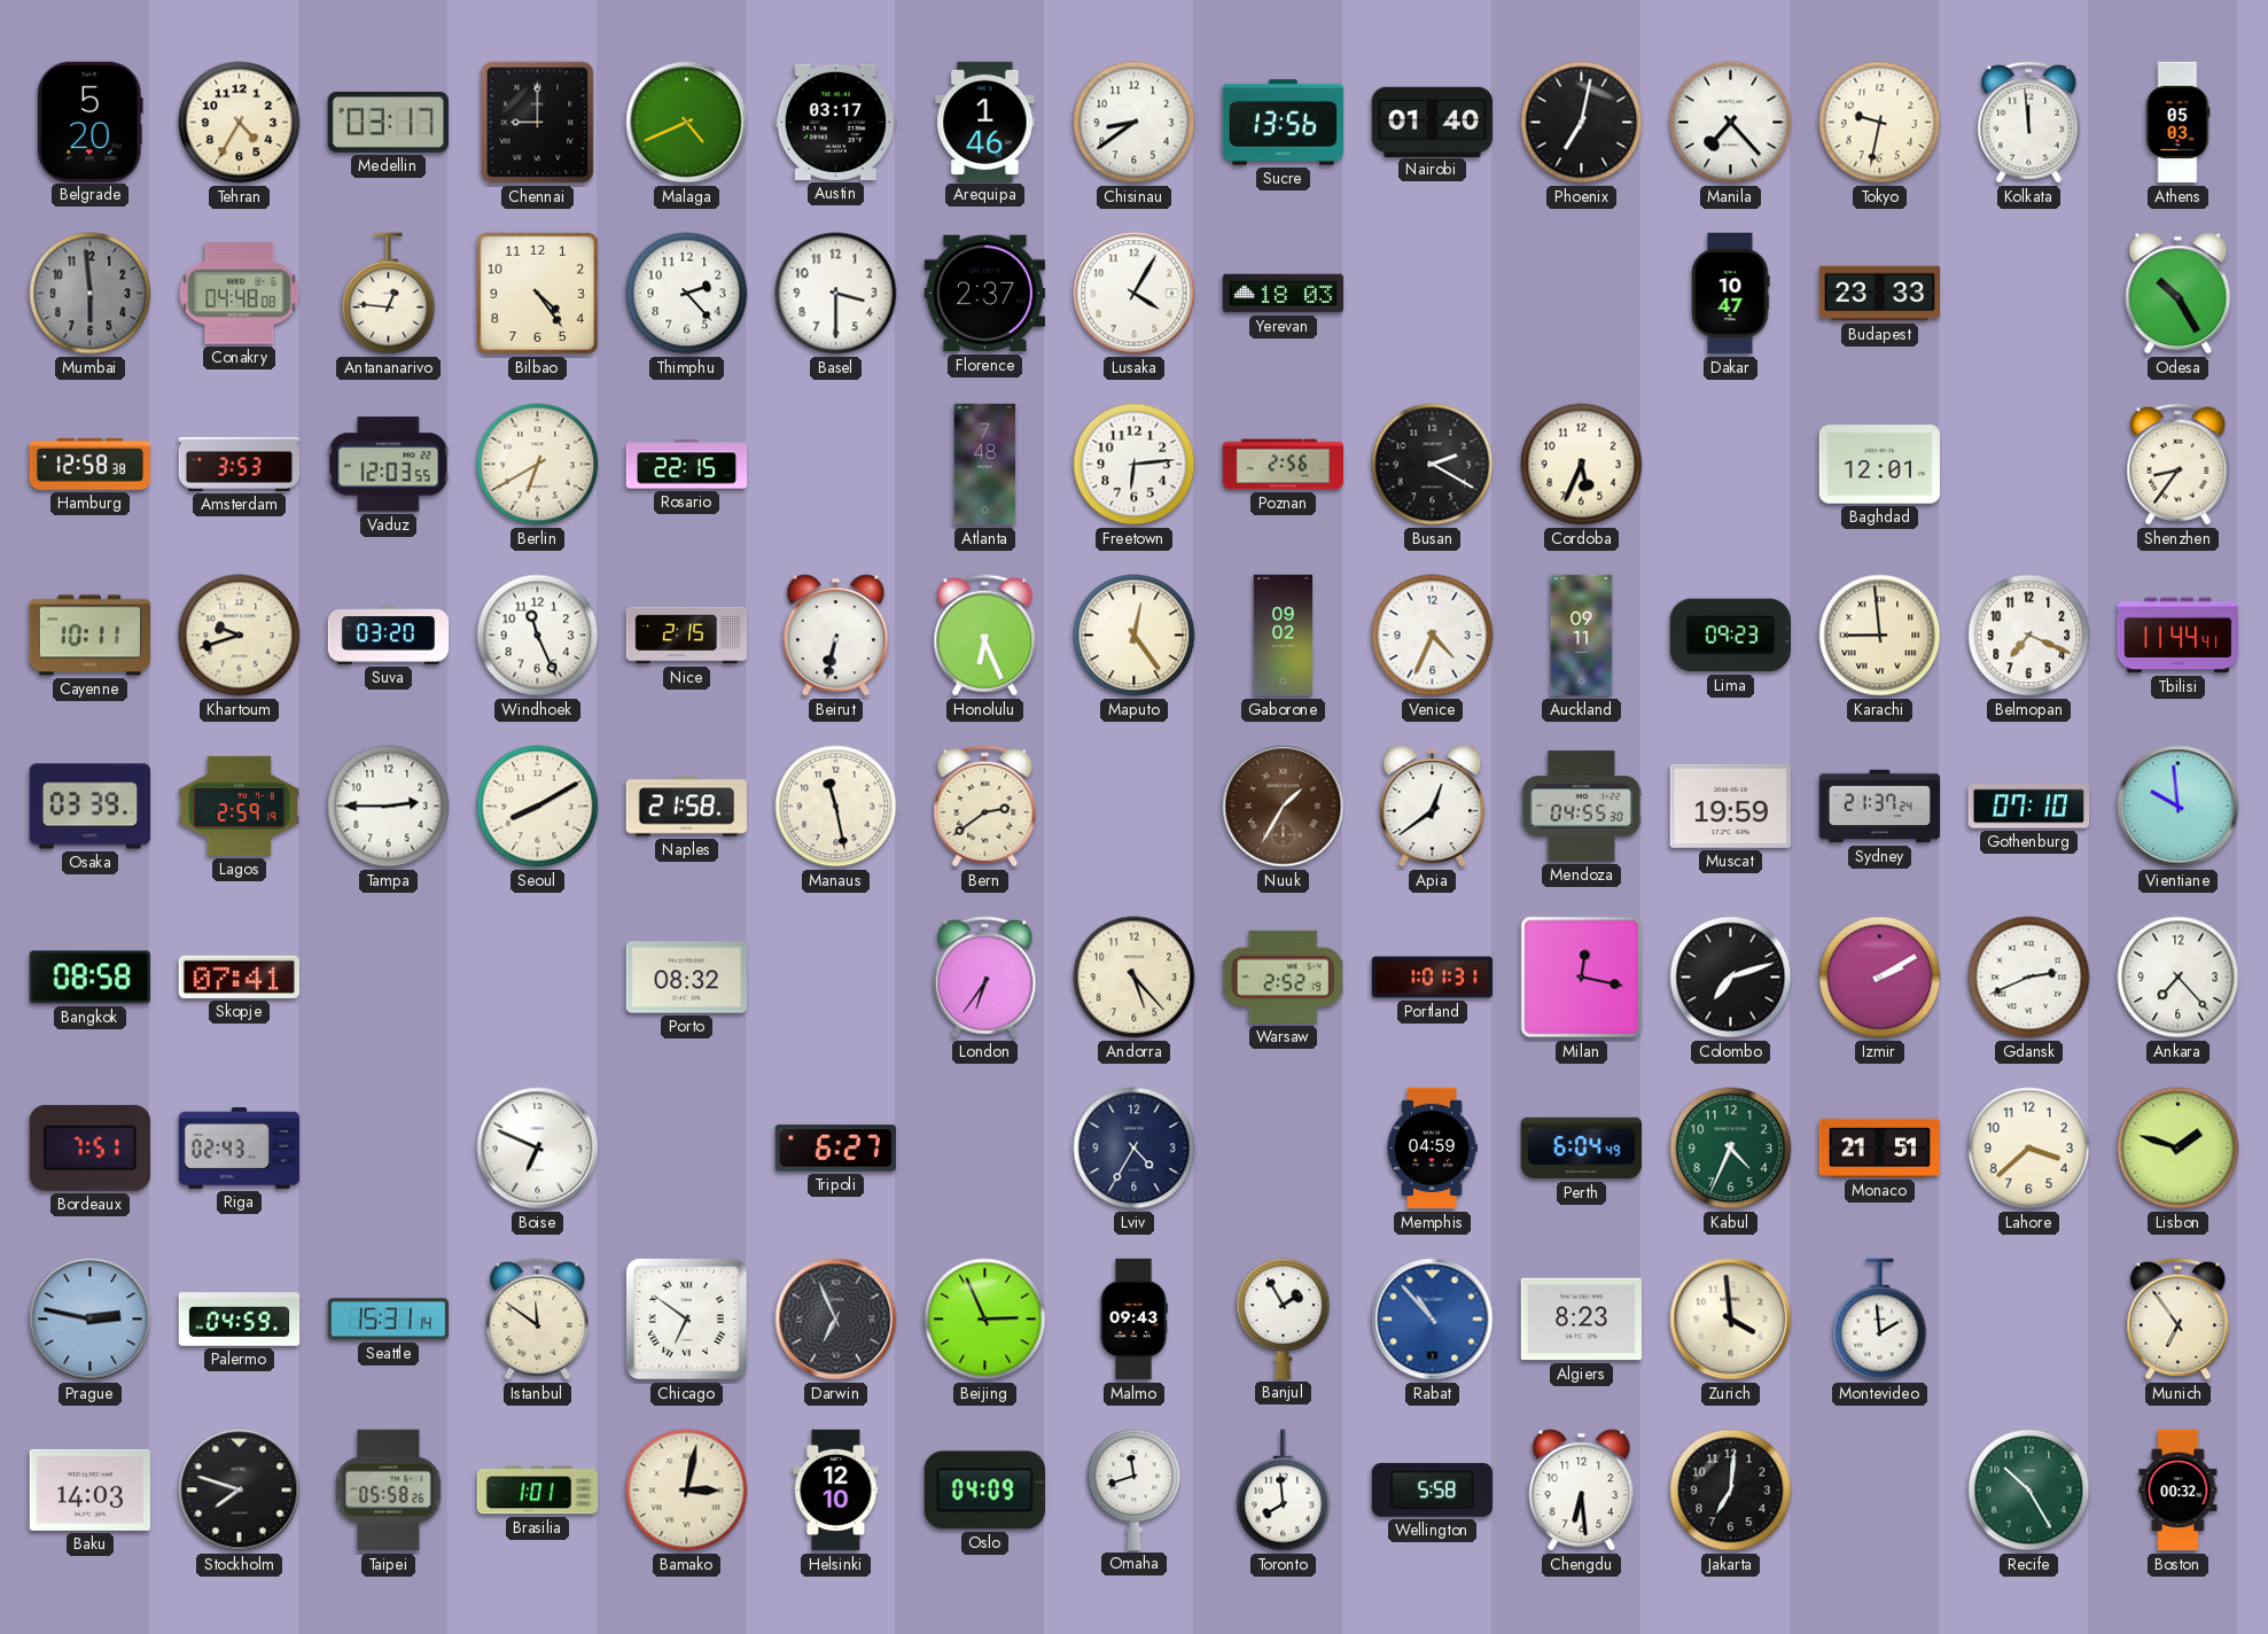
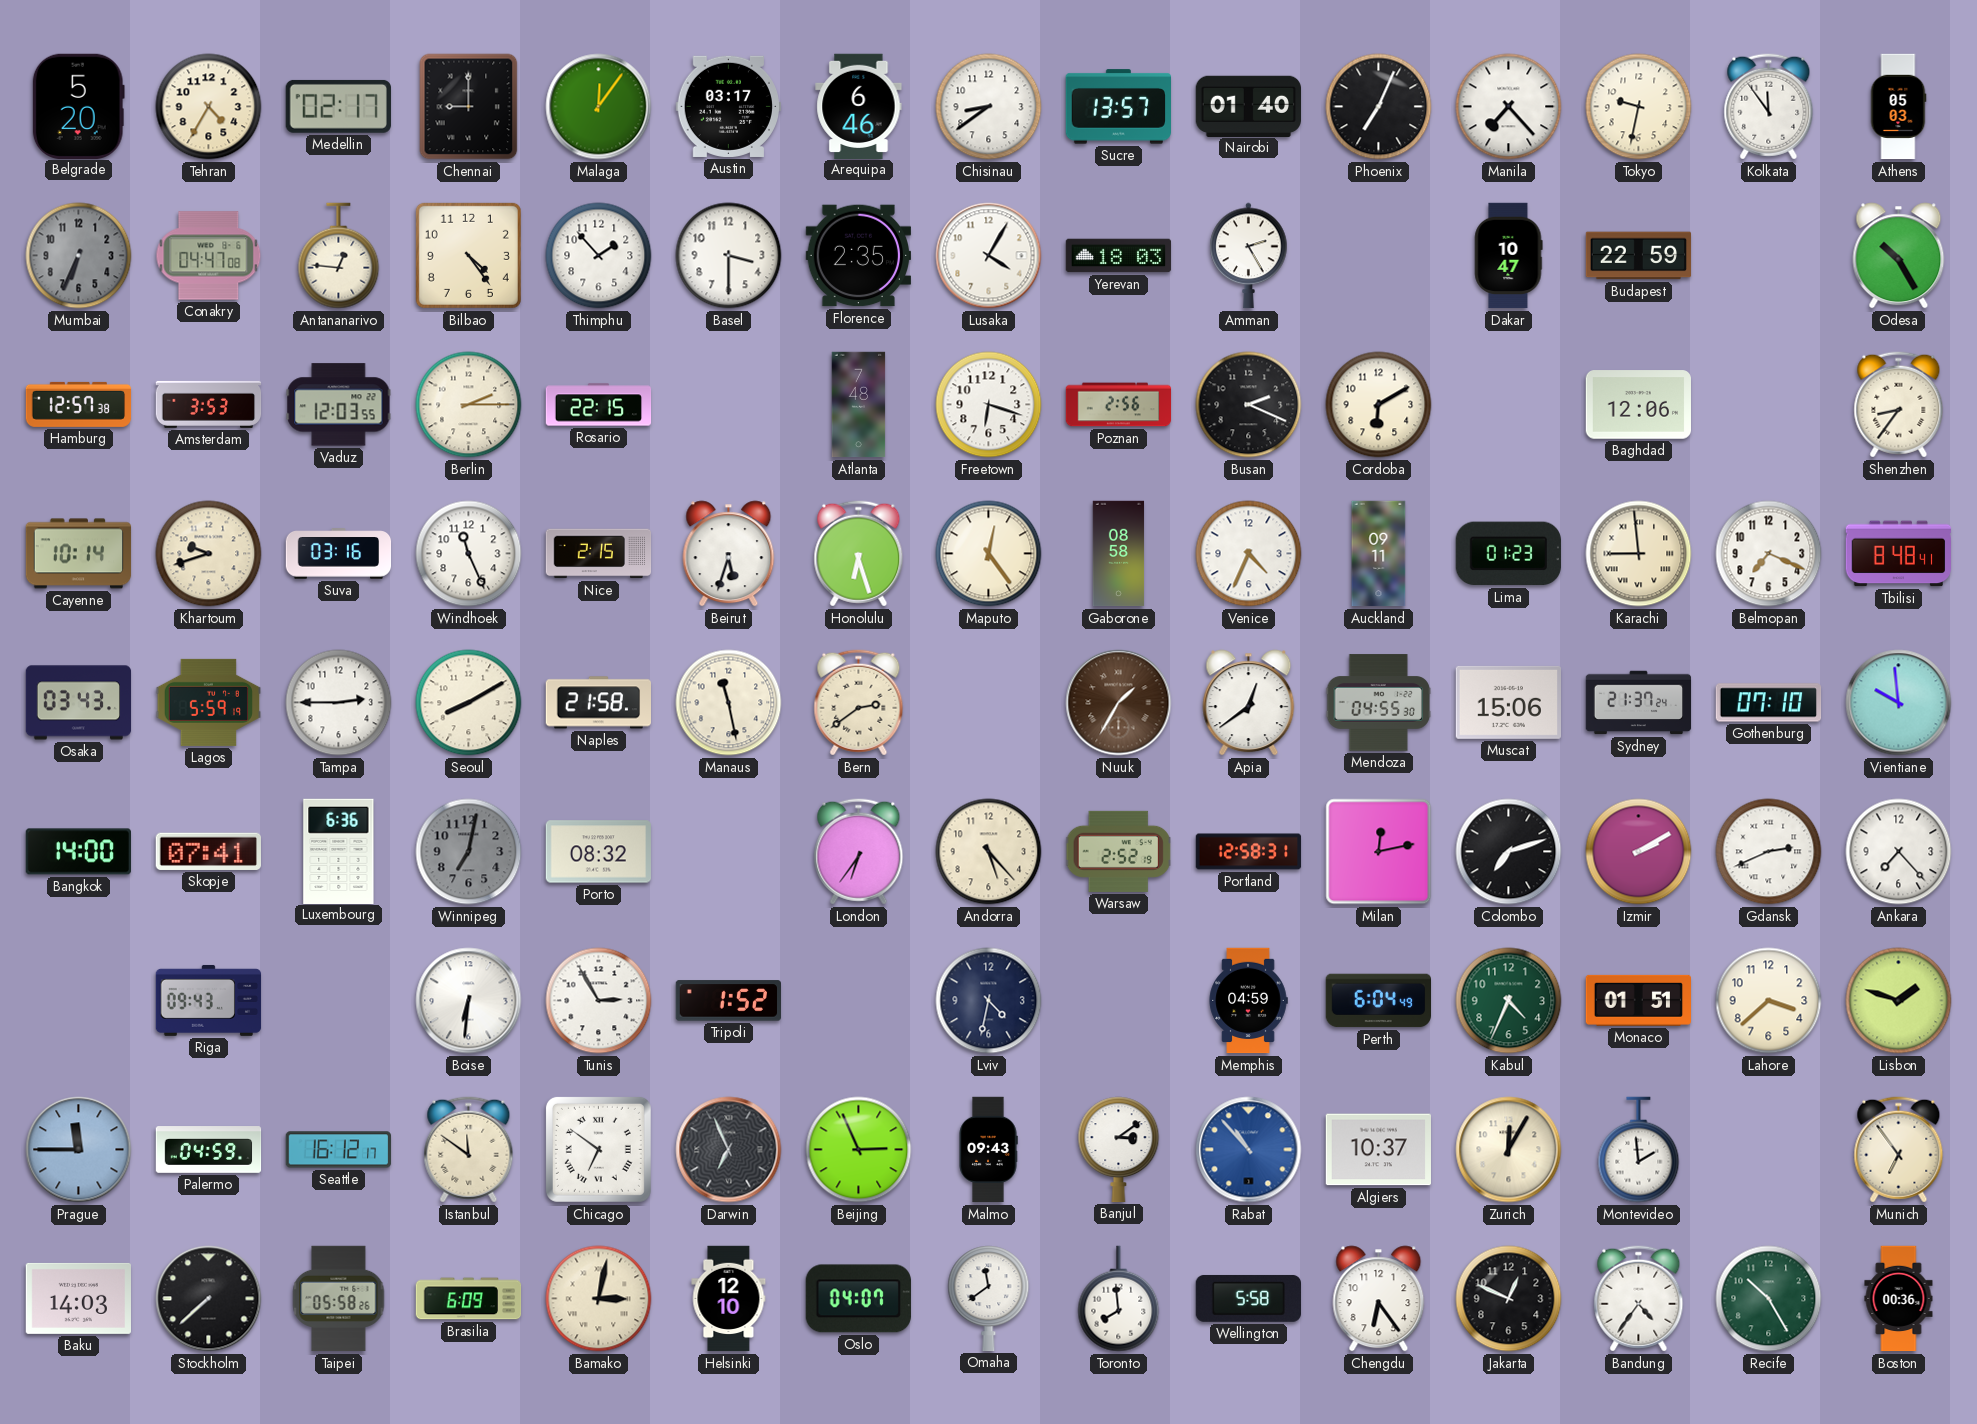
Medellin: 03:17 -> 02:17
Malaga: 4:41 -> 12:06
Arequipa: 1:46 -> 6:46
Sucre: 13:56 -> 13:57
Phoenix: 7:02 -> 7:04
Kolkata: 11:59 -> 11:54
Mumbai: 5:59 -> 6:34
Conakry: 04:48 -> 04:47
Thimphu: 2:23 -> 1:53
Florence: 2:37 -> 2:35
Amman: none -> 2:25
Budapest: 23:33 -> 22:59
Hamburg: 12:58 -> 12:57
Berlin: 6:40 -> 2:15
Freetown: 6:14 -> 6:18
Busan: 2:20 -> 2:19
Cordoba: 5:34 -> 6:10
Baghdad: 12:01 -> 12:06
Cayenne: 10:11 -> 10:14
Suva: 03:20 -> 03:16
Beirut: 6:32 -> 5:33
Honolulu: 6:26 -> 6:27
Gaborone: 09:02 -> 08:58
Lima: 09:23 -> 01:23
Tbilisi: 11:44 -> 8:48
Osaka: 03:39 -> 03:43
Lagos: 2:59 -> 5:59
Muscat: 19:59 -> 15:06
Bangkok: 08:58 -> 14:00
Luxembourg: none -> 6:36
Winnipeg: none -> 7:02
Portland: 1:01 -> 12:58
Milan: 12:17 -> 12:13
Bordeaux: 7:51 -> none
Riga: 02:43 -> 09:43
Boise: 6:49 -> 6:31
Tunis: none -> 2:55
Tripoli: 6:27 -> 1:52
Lviv: 4:35 -> 4:32
Monaco: 21:51 -> 01:51
Prague: 2:47 -> 11:45
Seattle: 15:31 -> 16:12
Banjul: 1:55 -> 3:09
Algiers: 8:23 -> 10:37
Zurich: 3:59 -> 12:05
Stockholm: 7:48 -> 7:38
Brasilia: 1:01 -> 6:09
Oslo: 04:09 -> 04:07
Omaha: 11:42 -> 11:39
Chengdu: 6:29 -> 6:24
Jakarta: 7:01 -> 12:49
Bandung: none -> 4:36
Boston: 00:32 -> 00:36
